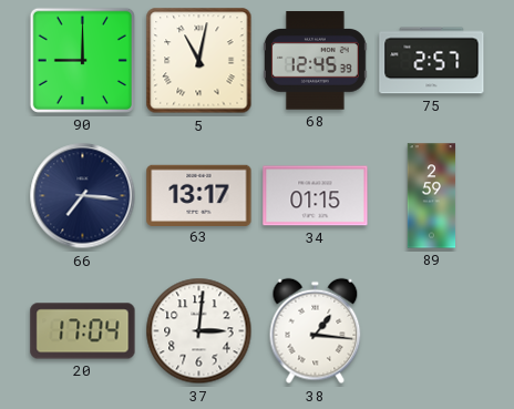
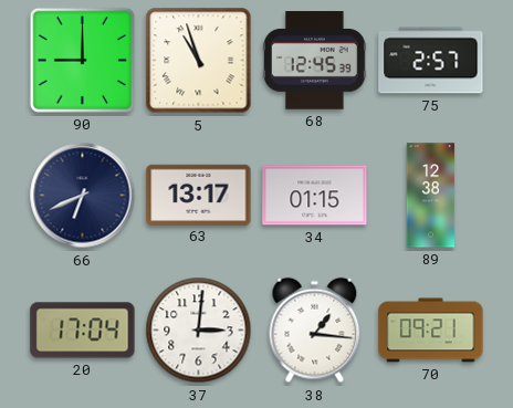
5: 11:02 -> 10:57
66: 7:16 -> 6:41
89: 2:59 -> 12:38
70: none -> 09:21
